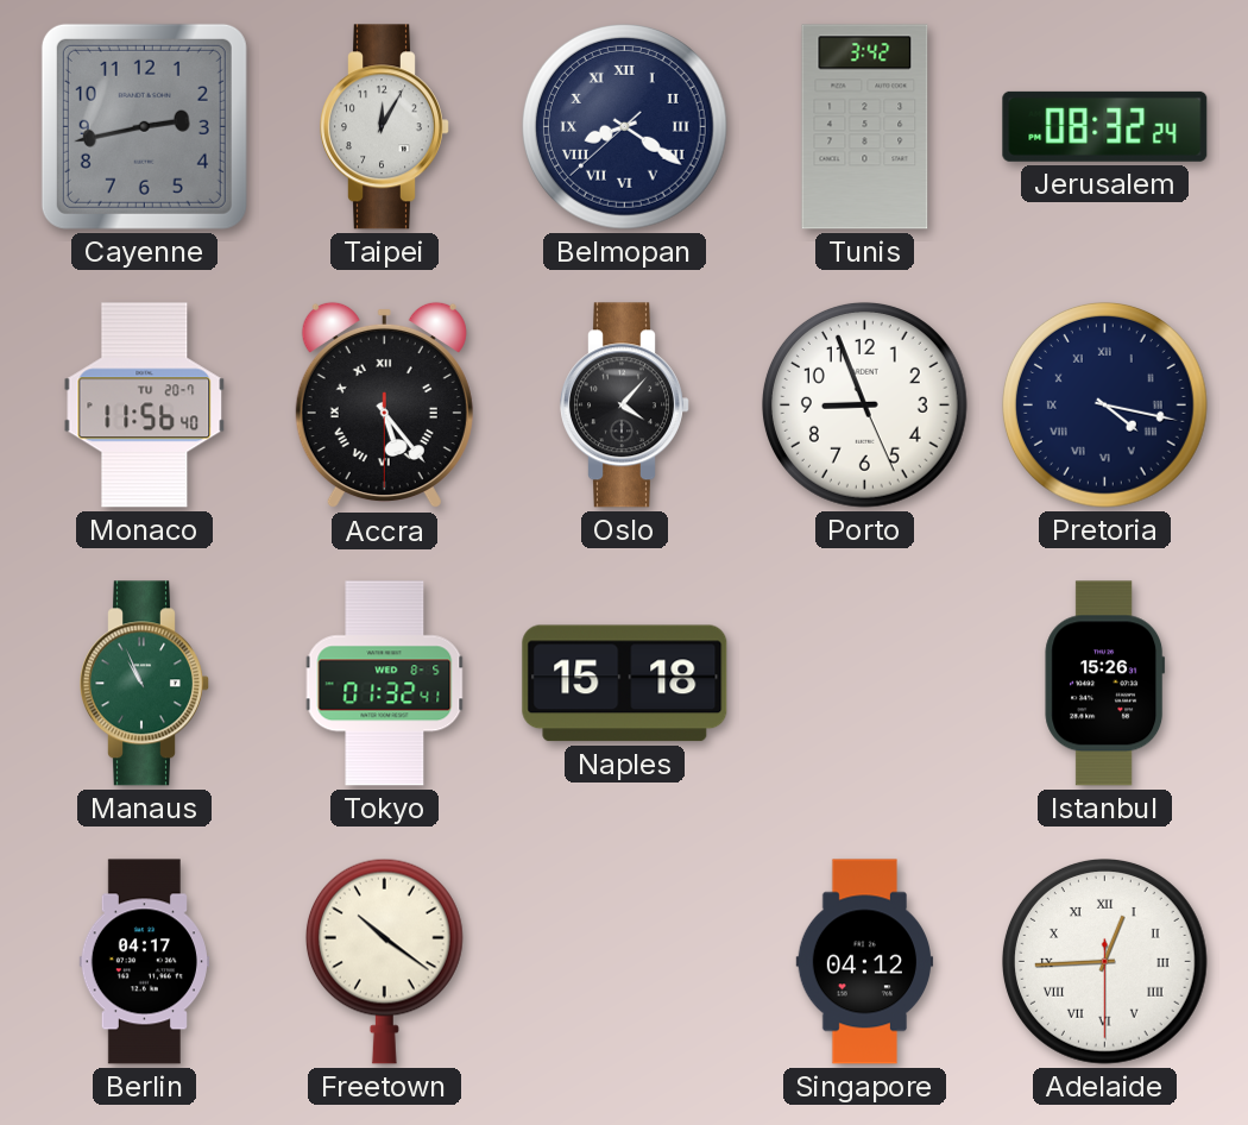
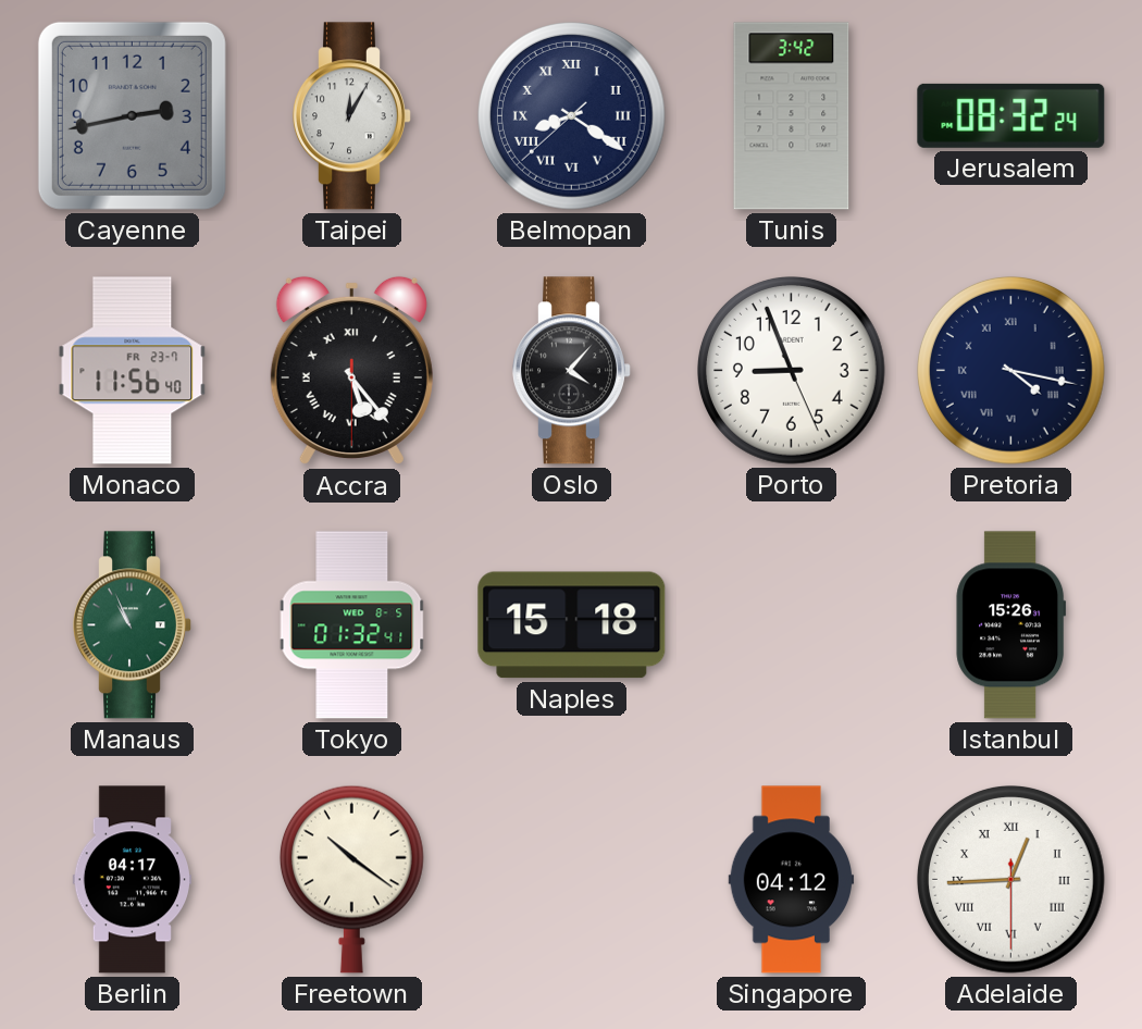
Monaco date: TU 20-7 -> FR 23-7
